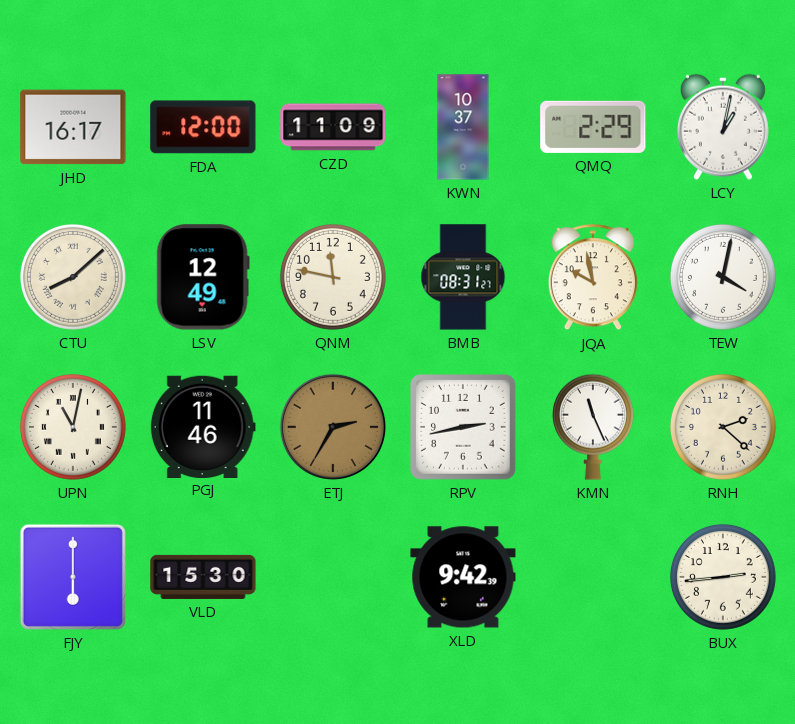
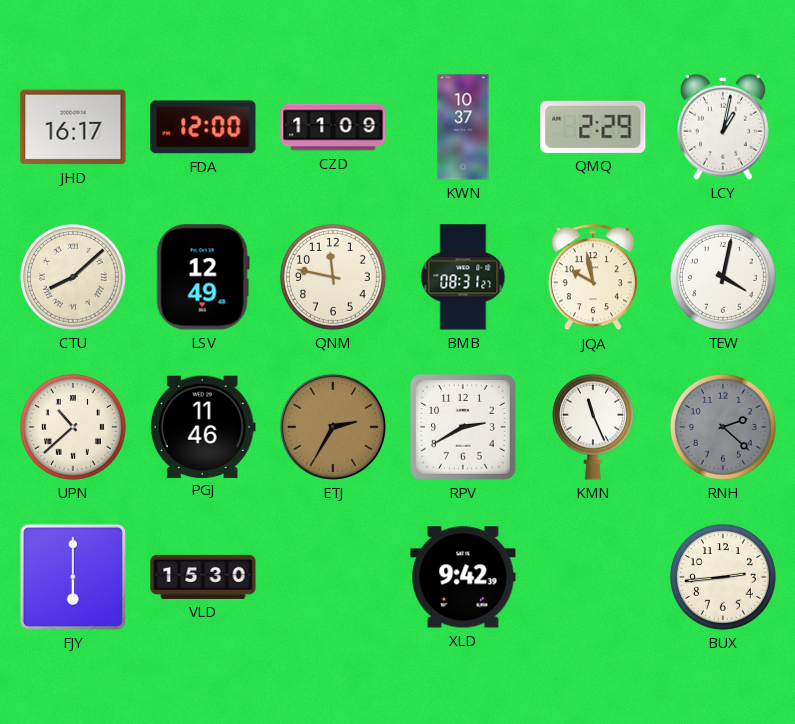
UPN: 11:02 -> 10:38
RPV: 2:43 -> 2:40
RNH dial: cream -> grey
